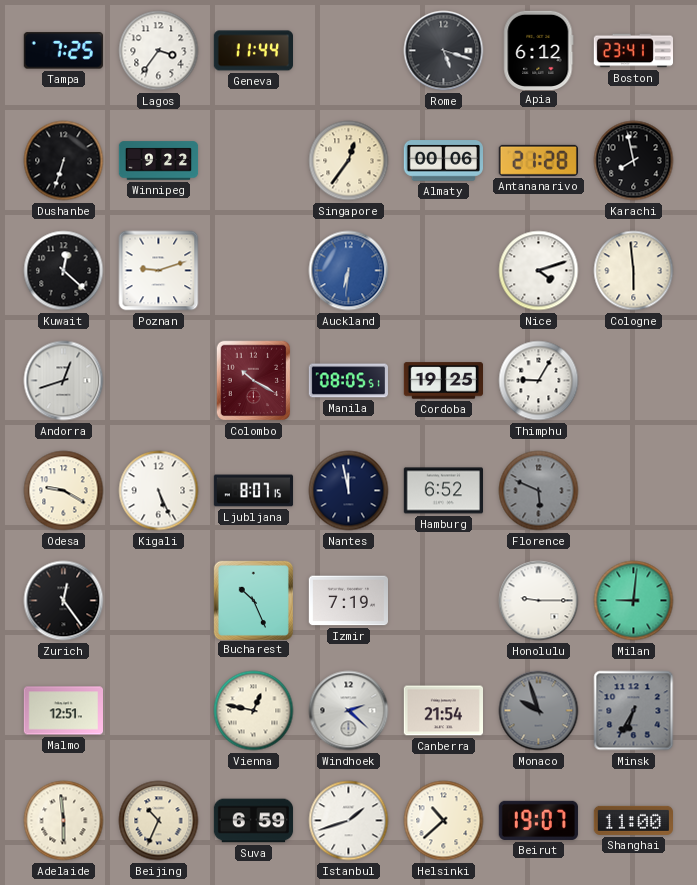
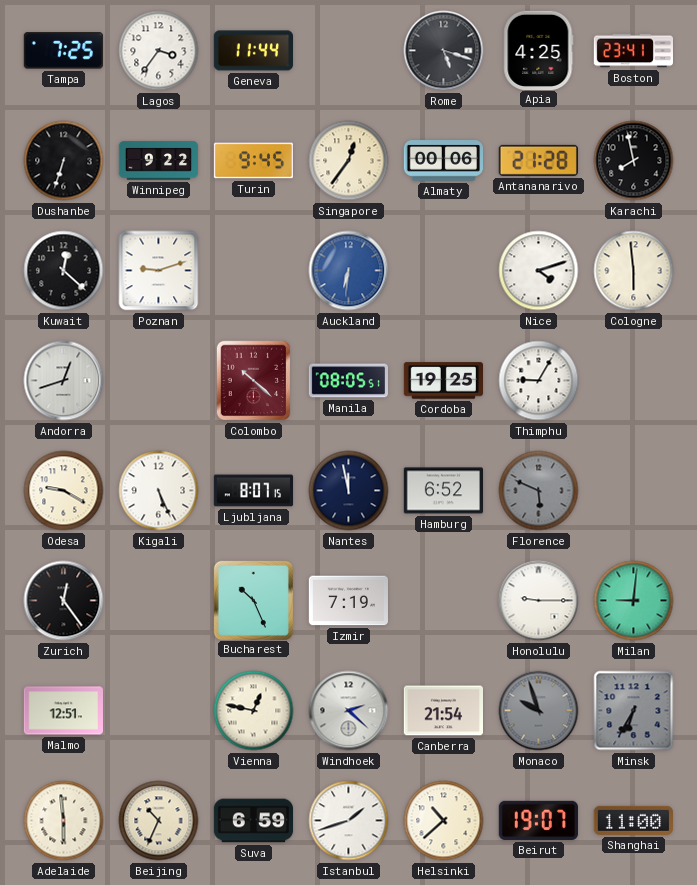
Apia: 6:12 -> 4:25
Turin: none -> 9:45
Colombo: 10:20 -> 10:22
